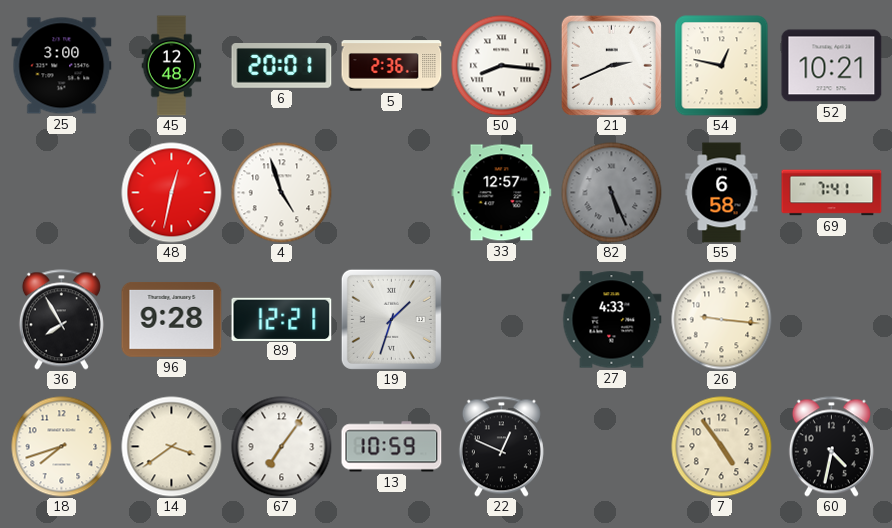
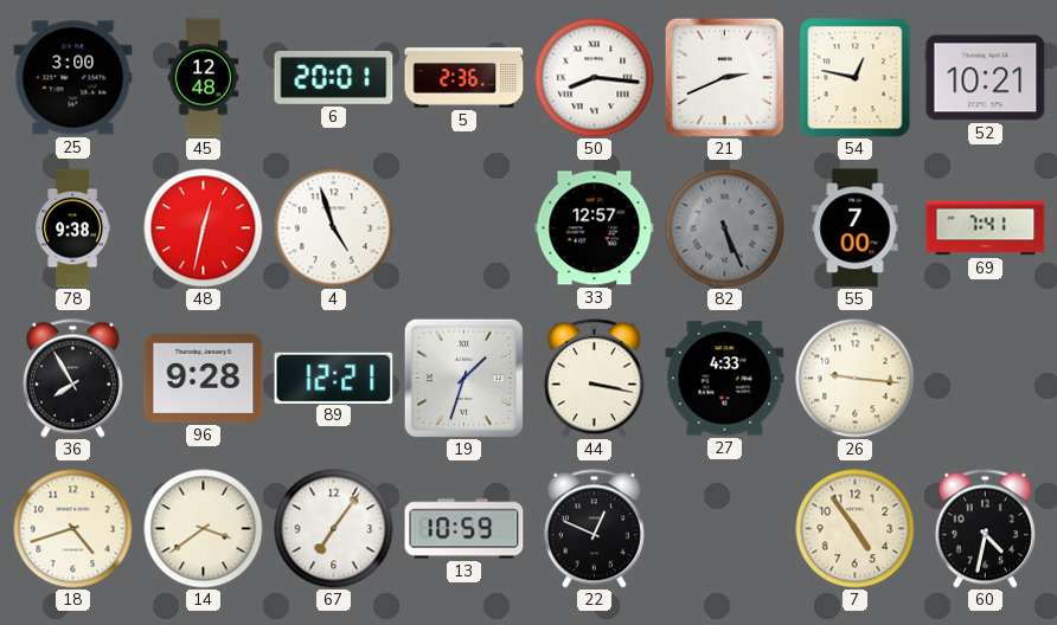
78: none -> 9:38
55: 6:58 -> 7:00
44: none -> 3:17
18: 7:42 -> 4:42
